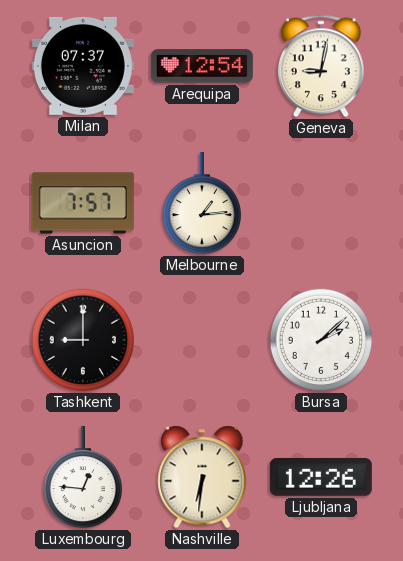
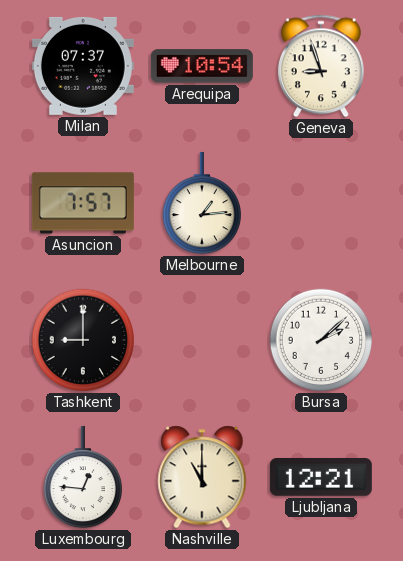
Arequipa: 12:54 -> 10:54
Geneva: 9:02 -> 8:57
Nashville: 6:31 -> 11:00
Ljubljana: 12:26 -> 12:21
